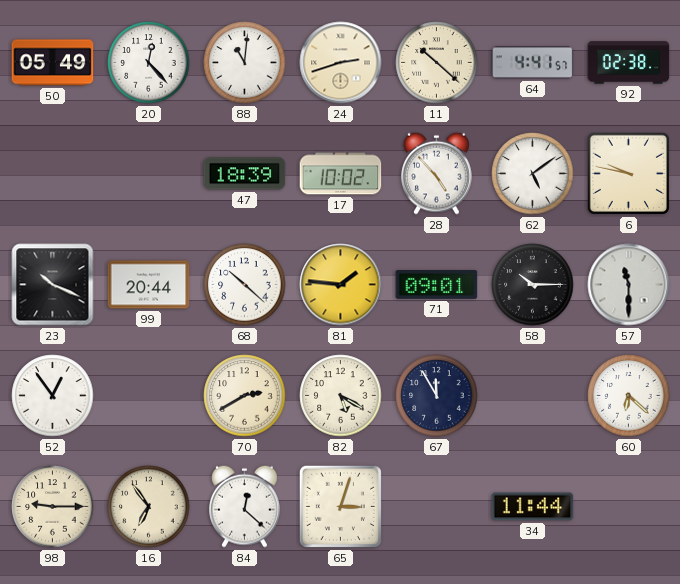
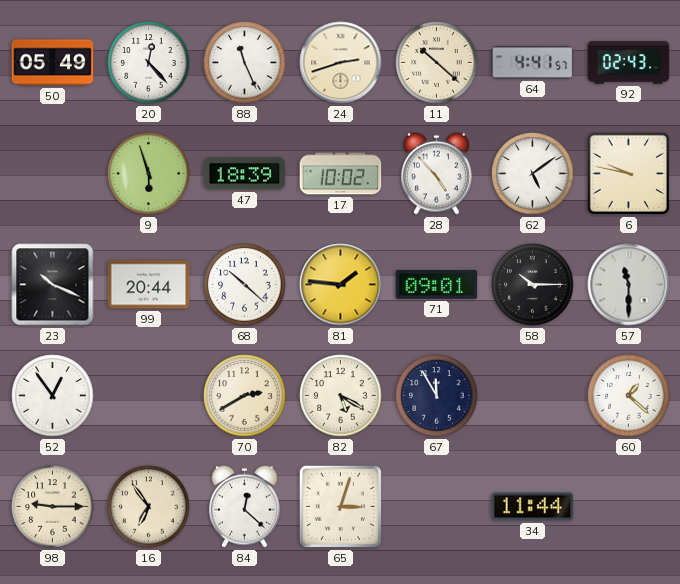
88: 11:01 -> 11:26
92: 02:38 -> 02:43
9: none -> 5:57
60: 6:22 -> 1:22
